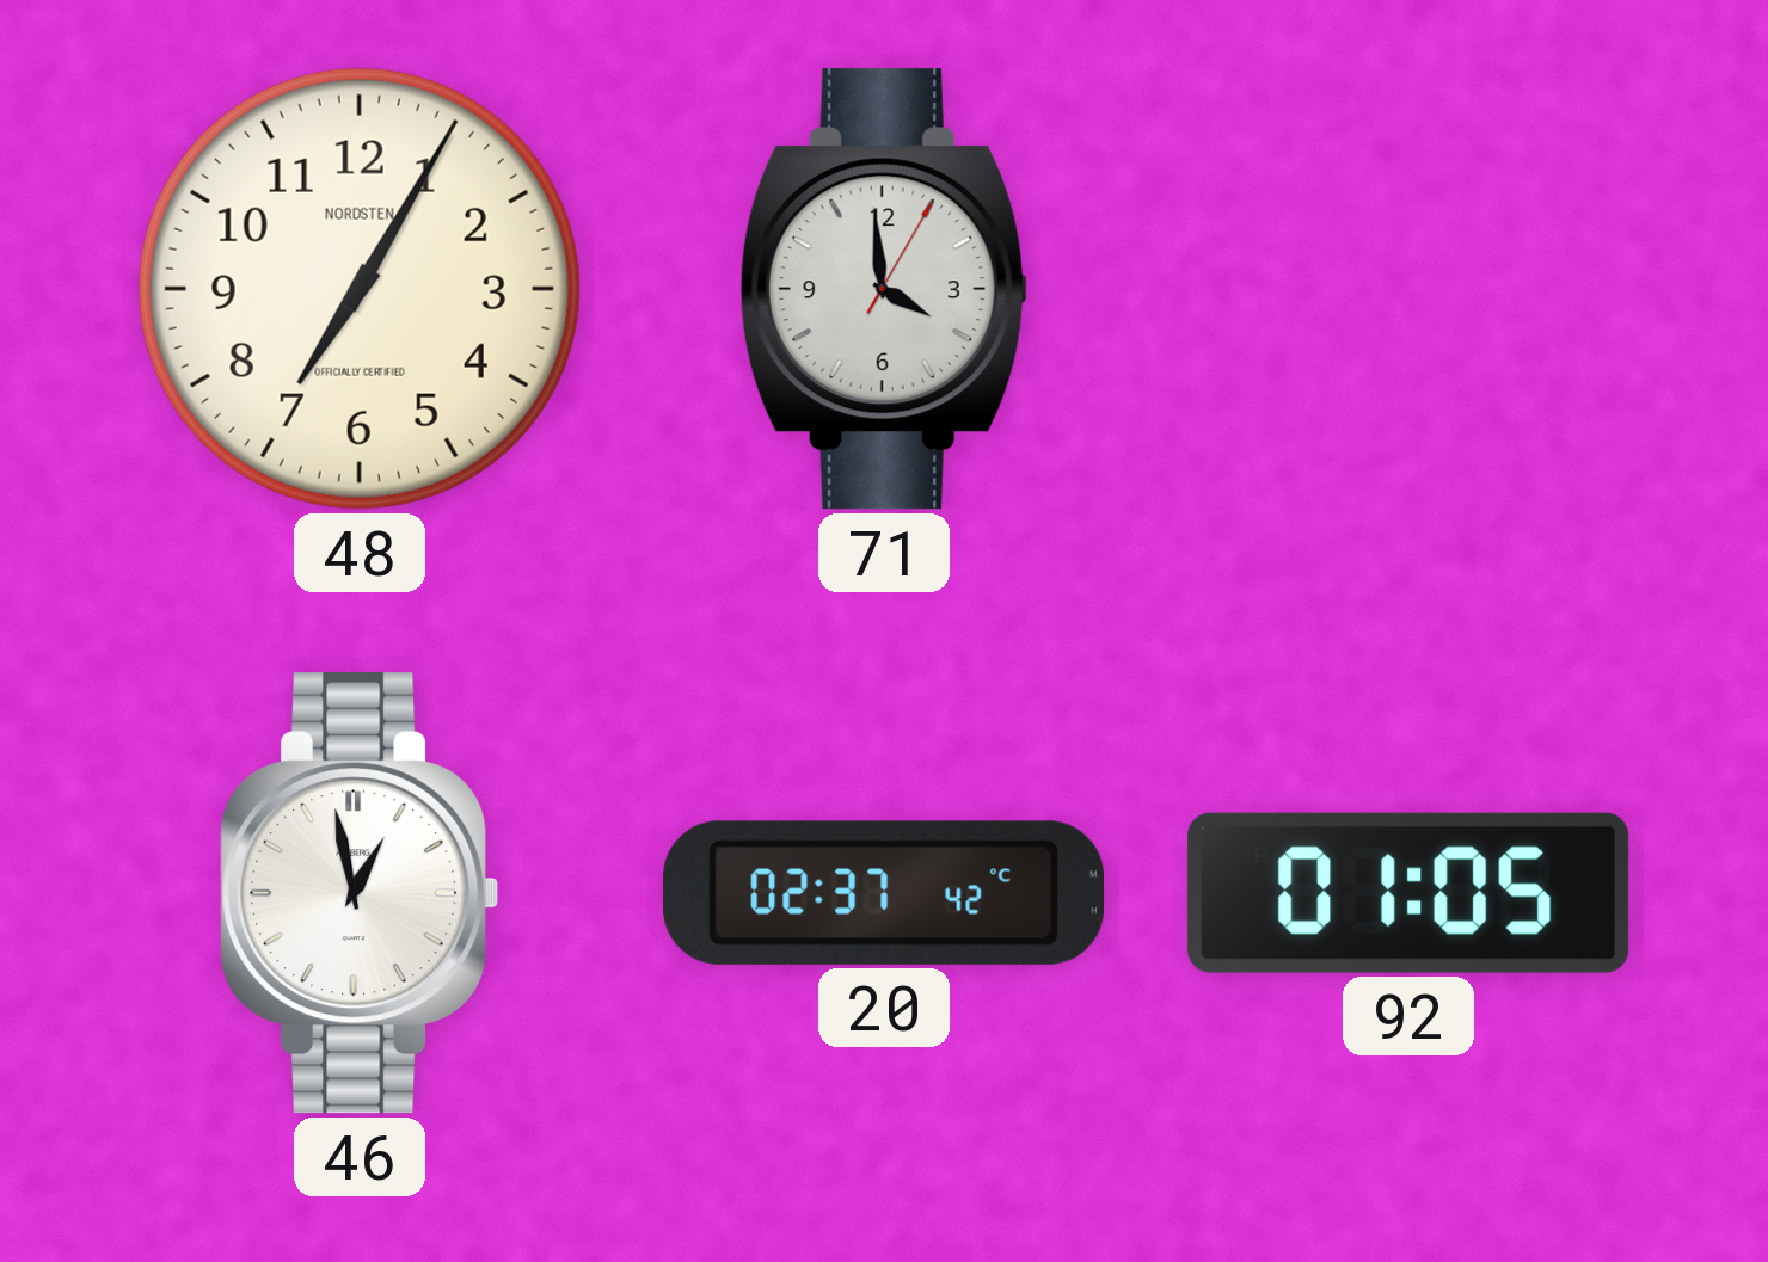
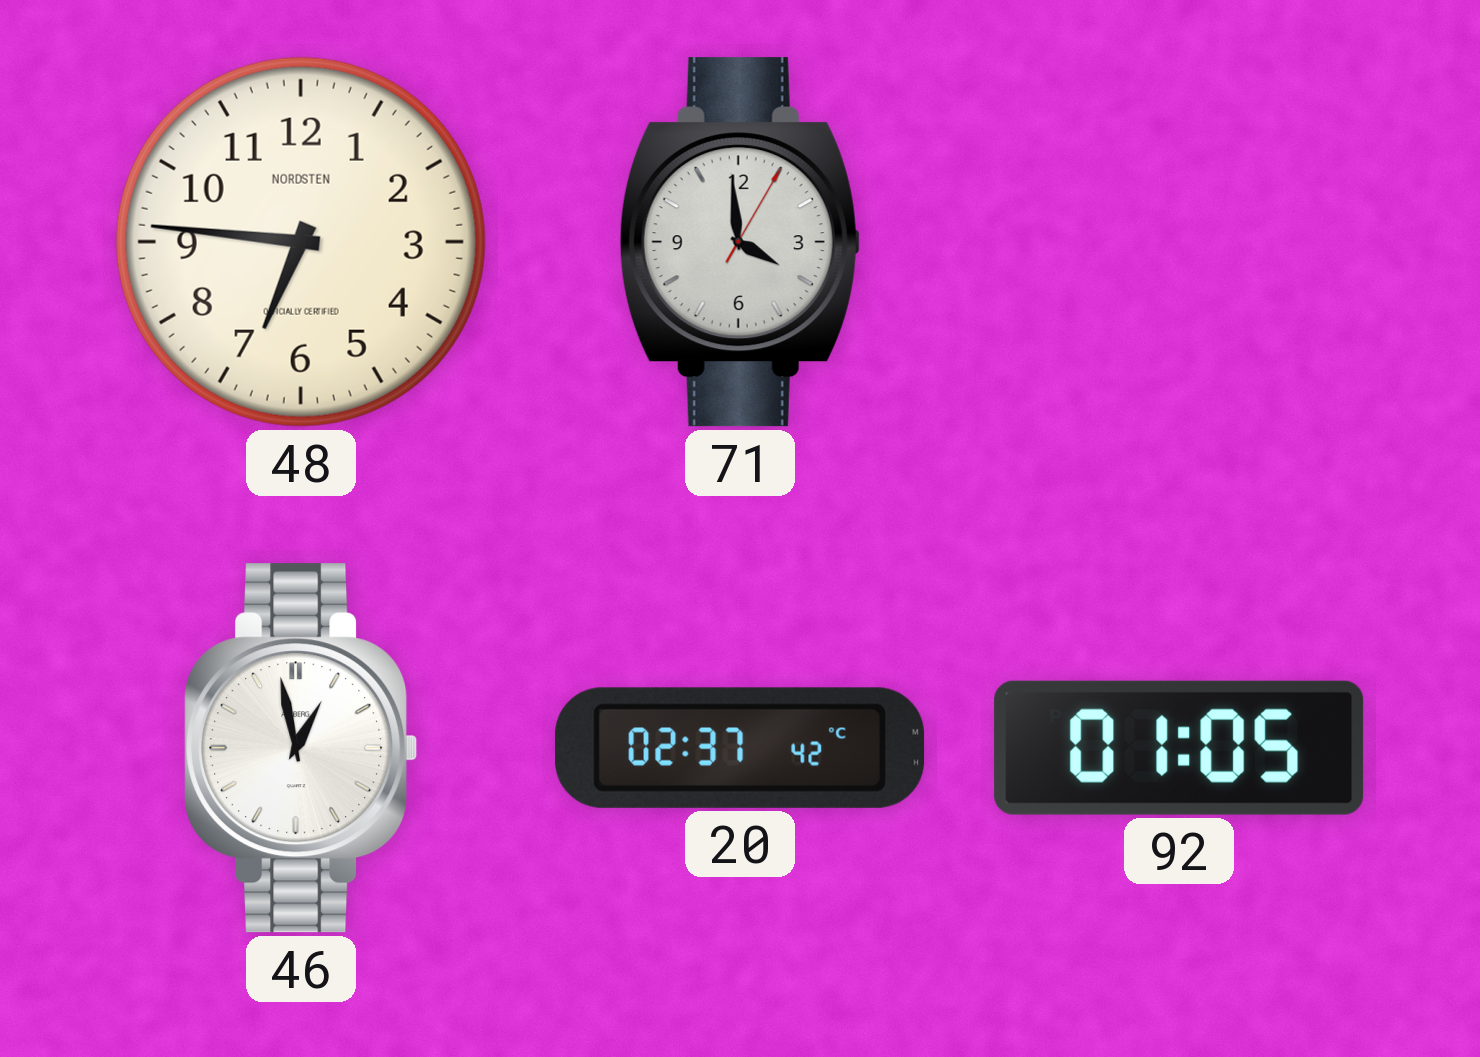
48: 7:05 -> 6:46
